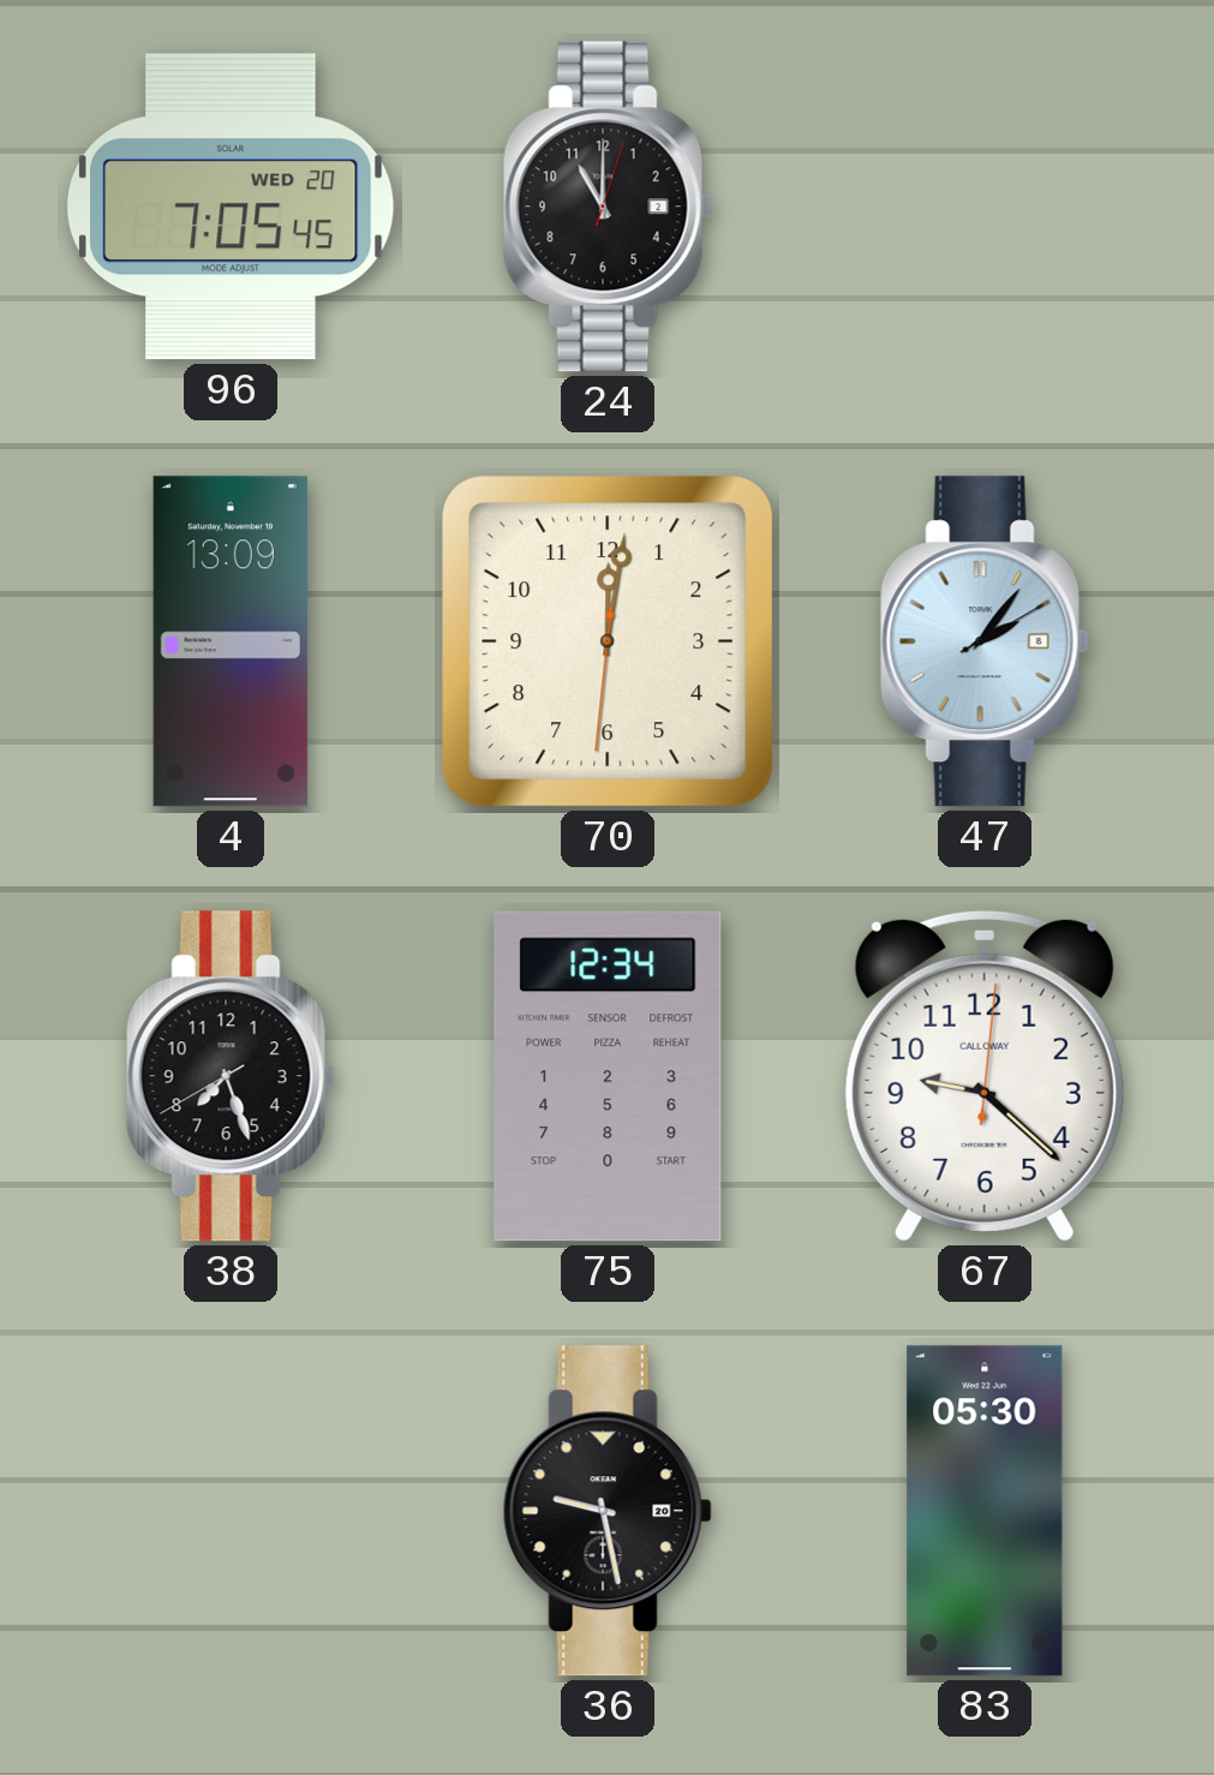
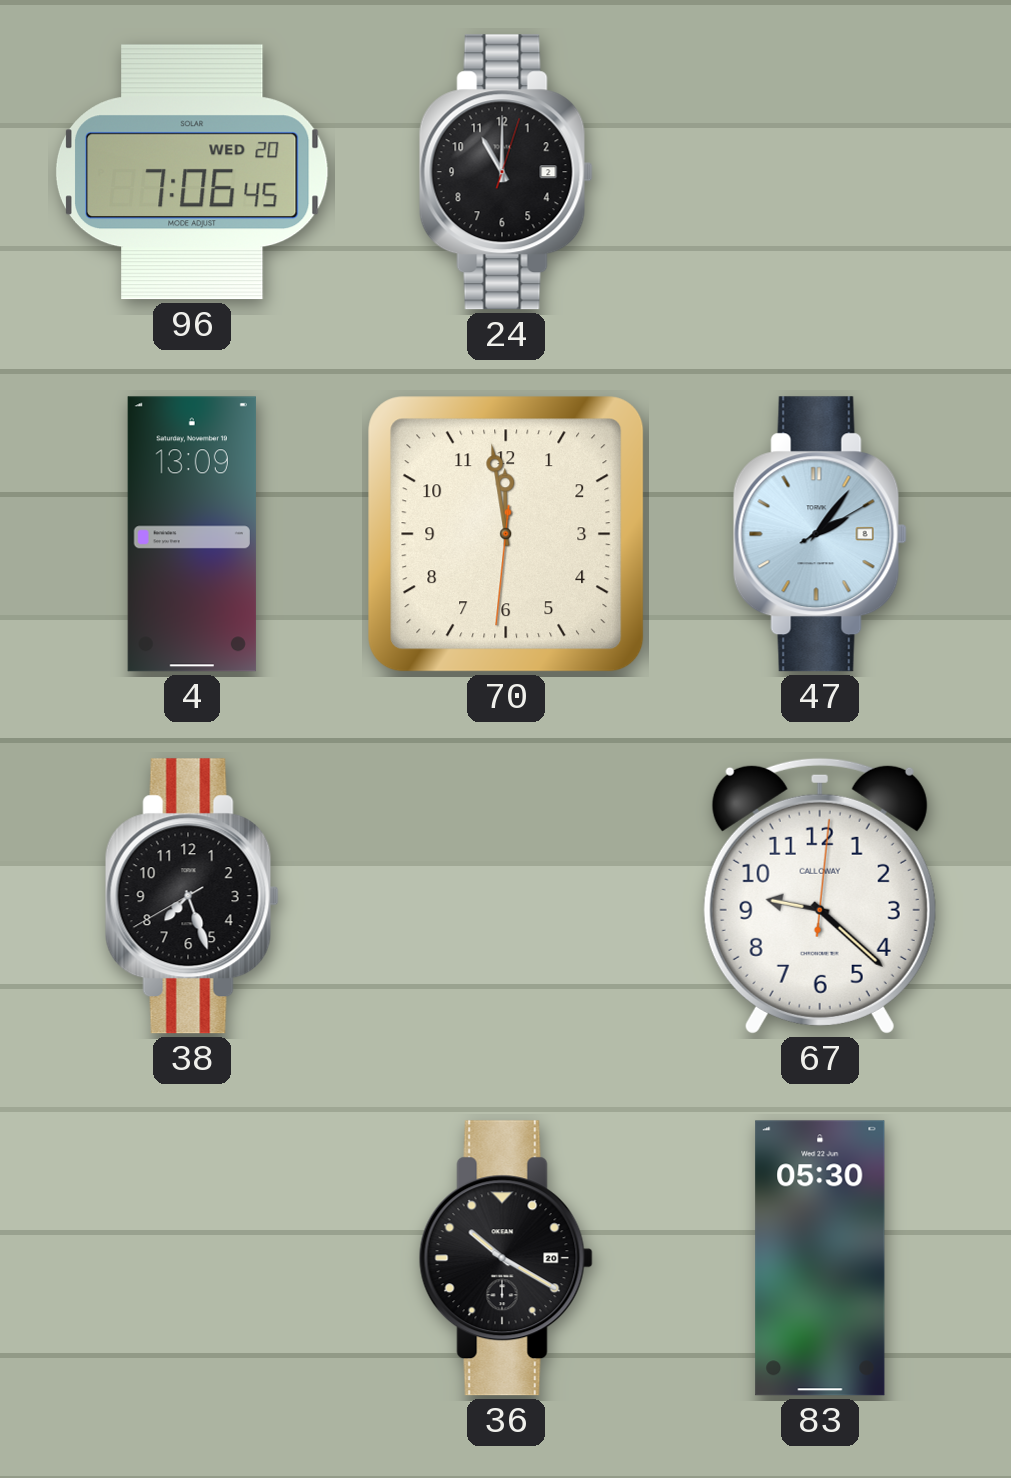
96: 7:05 -> 7:06
70: 12:01 -> 11:58
75: 12:34 -> none
36: 9:28 -> 10:20
